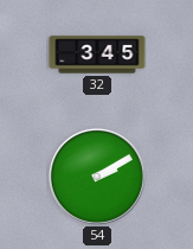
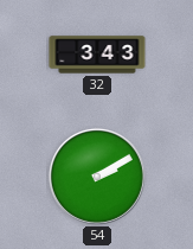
32: 3:45 -> 3:43
